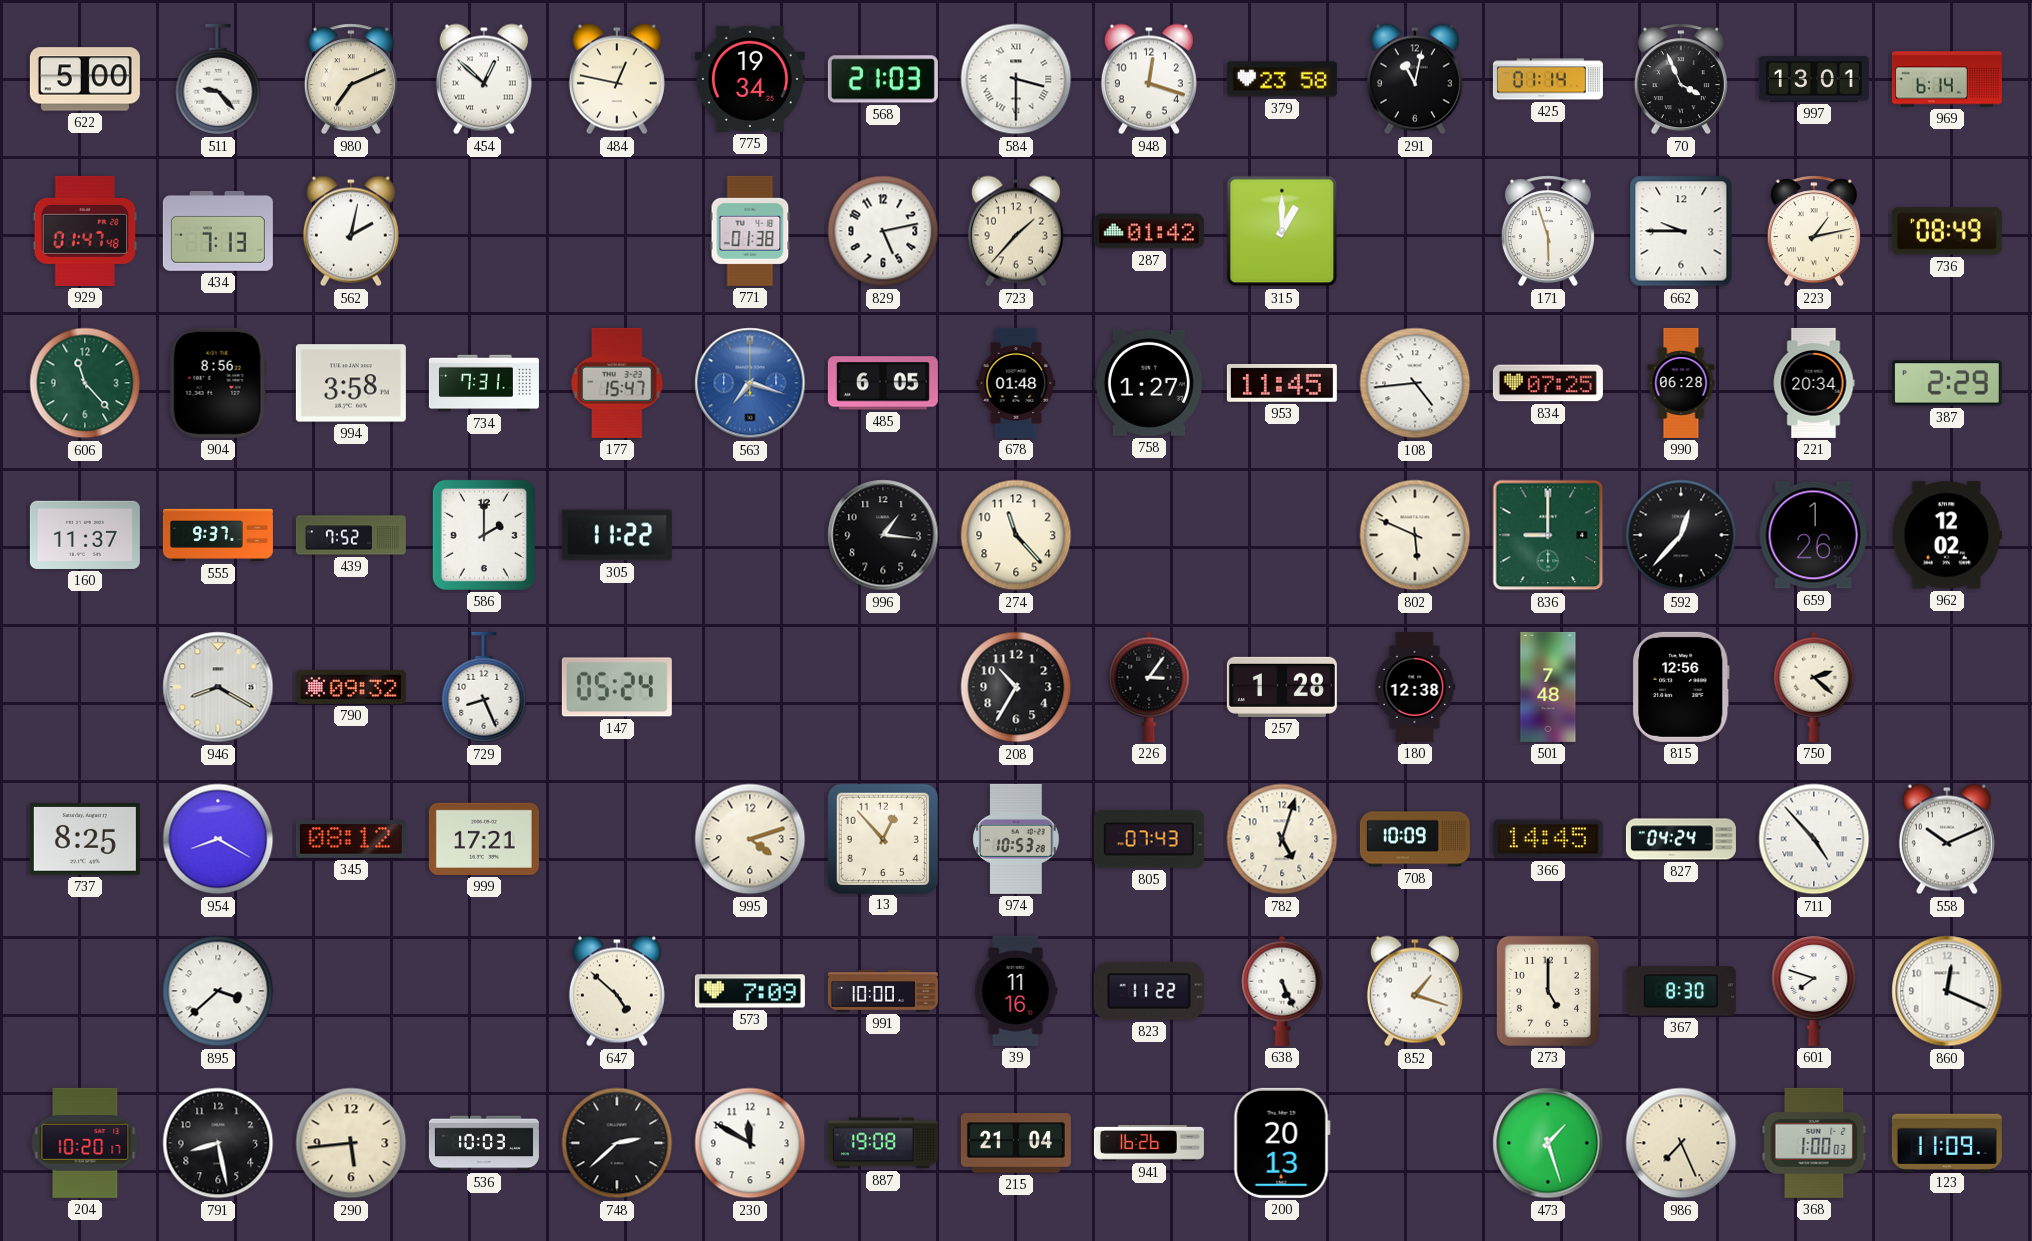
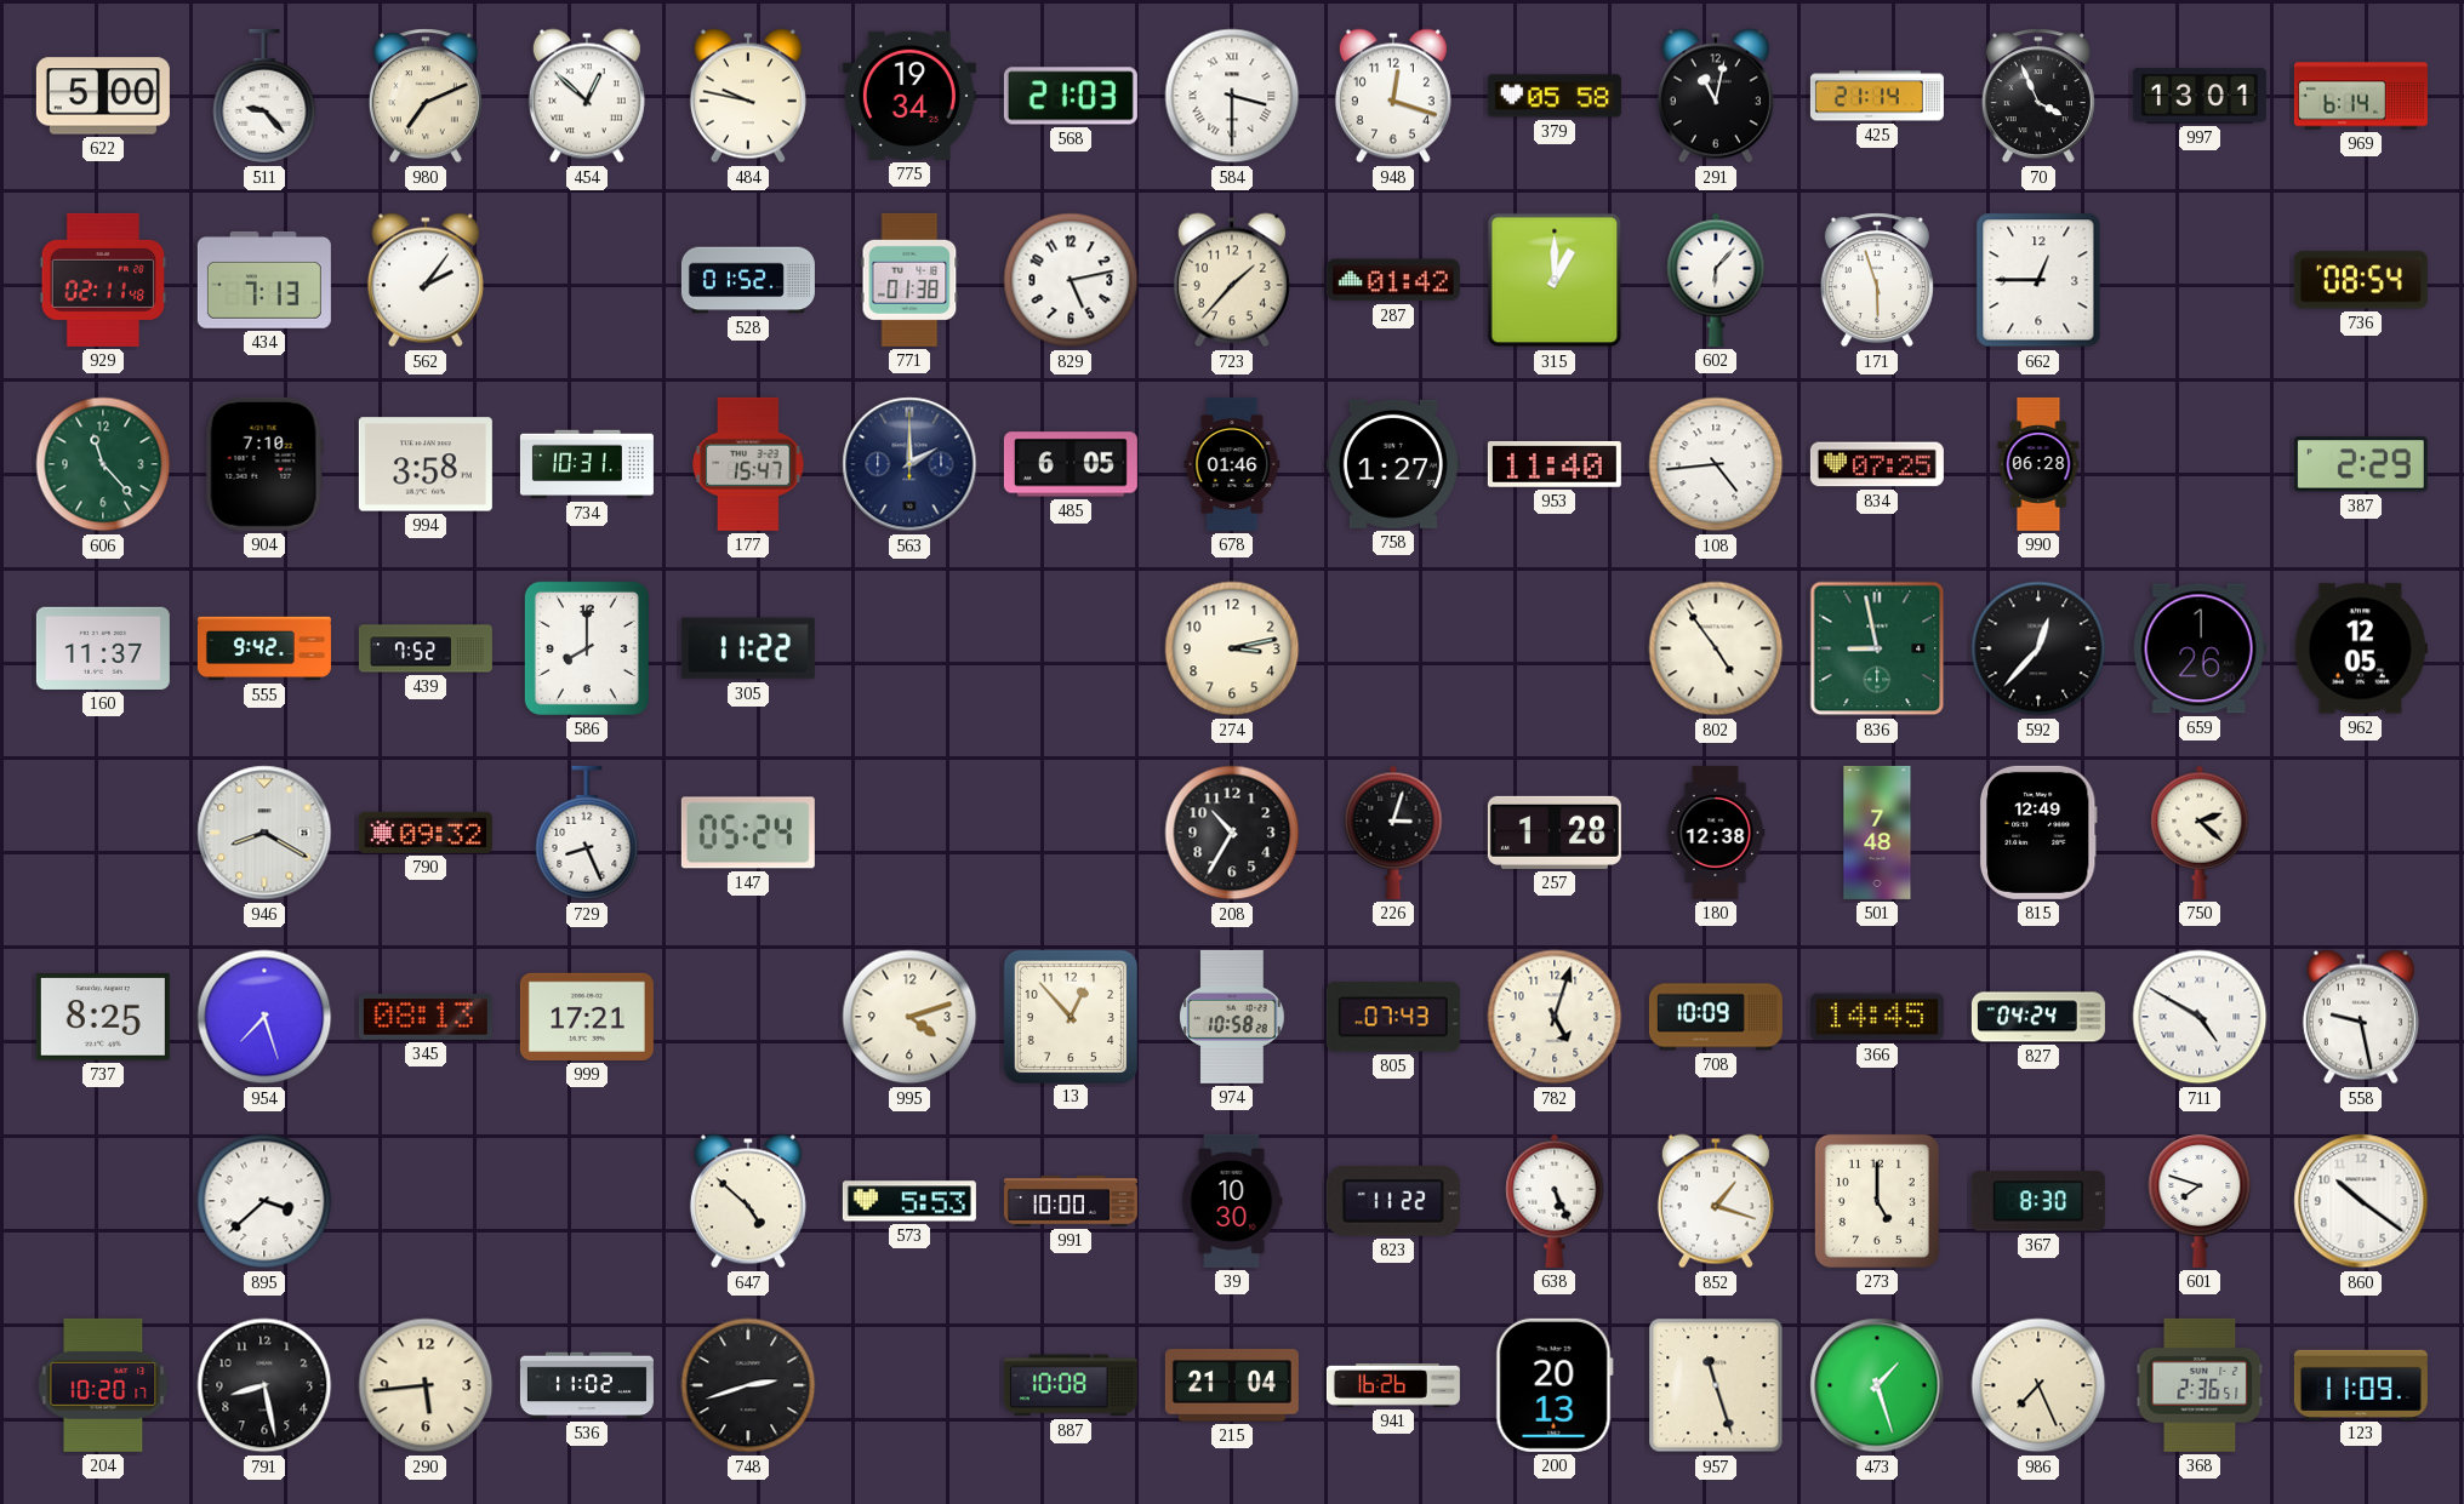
484: 12:47 -> 9:47
379: 23:58 -> 05:58
425: 01:14 -> 21:14
929: 01:47 -> 02:11
562: 2:02 -> 2:06
528: none -> 01:52
602: none -> 6:07
662: 9:45 -> 12:45
223: 1:13 -> none
736: 08:49 -> 08:54
904: 8:56 -> 7:10
734: 7:31 -> 10:31
563: 7:18 -> 2:00
563 dial: blue -> navy
678: 01:48 -> 01:46
953: 11:45 -> 11:40
221: 20:34 -> none
555: 9:37 -> 9:42
586: 2:00 -> 8:00
996: 1:16 -> none
274: 11:23 -> 3:13
802: 5:49 -> 4:54
836: 9:00 -> 8:58
962: 12:02 -> 12:05
226: 3:06 -> 3:03
815: 12:56 -> 12:49
954: 8:20 -> 7:27
345: 08:12 -> 08:13
974: 10:53 -> 10:58
711: 4:53 -> 4:50
558: 10:11 -> 9:28
573: 7:09 -> 5:53
39: 11:16 -> 10:30
860: 12:19 -> 10:21
536: 10:03 -> 11:02
748: 2:38 -> 2:42
230: 11:50 -> none
887: 19:08 -> 10:08
957: none -> 11:27
368: 1:00 -> 2:36
